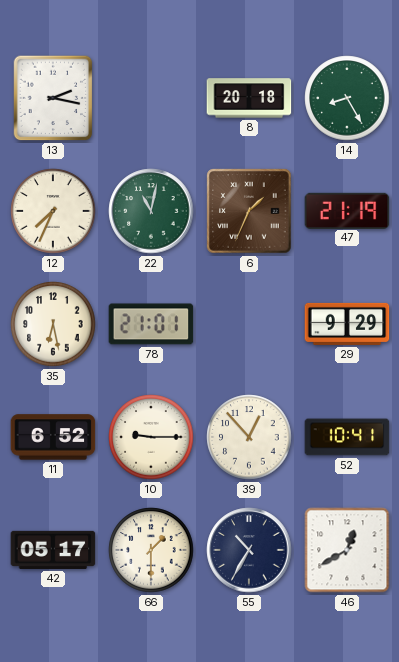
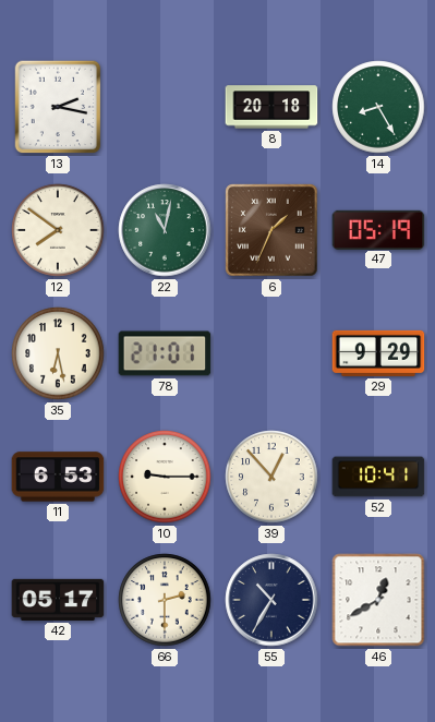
12: 7:34 -> 7:51
47: 21:19 -> 05:19
11: 6:52 -> 6:53
66: 1:30 -> 2:30
